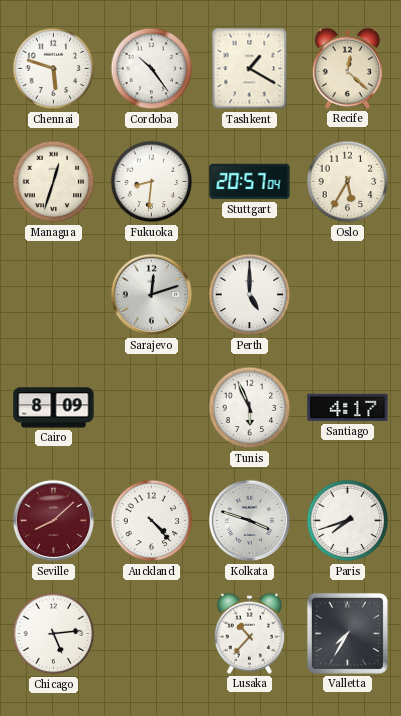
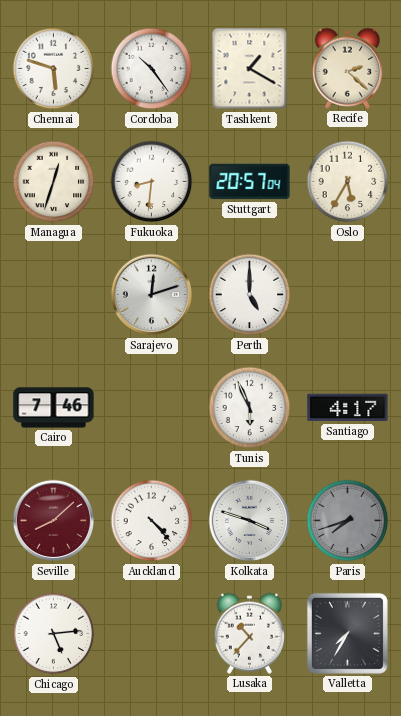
Recife: 12:22 -> 2:22
Cairo: 8:09 -> 7:46
Paris dial: white -> grey
